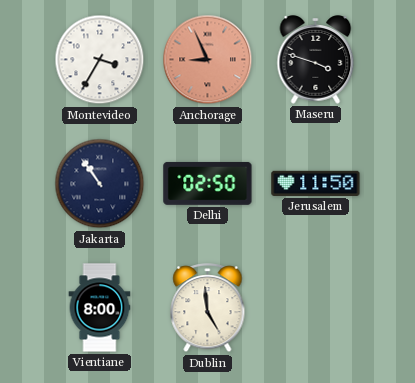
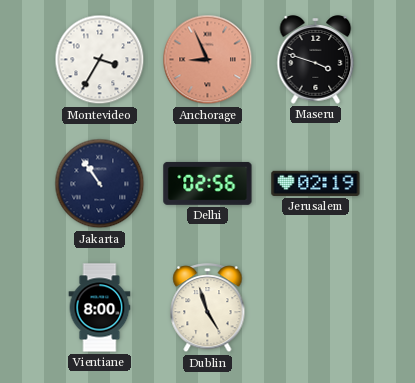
Delhi: 02:50 -> 02:56
Jerusalem: 11:50 -> 02:19
Dublin: 4:59 -> 4:57
